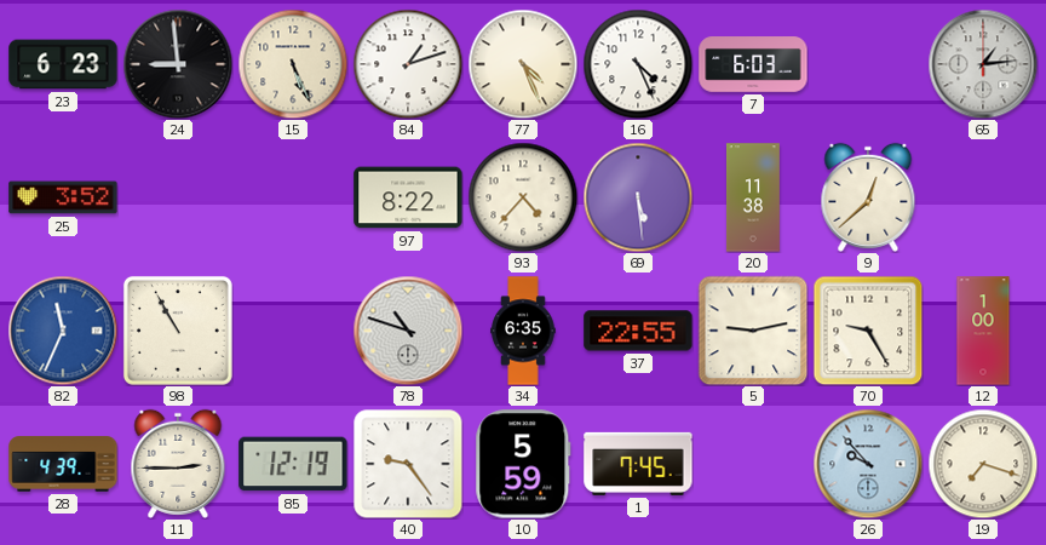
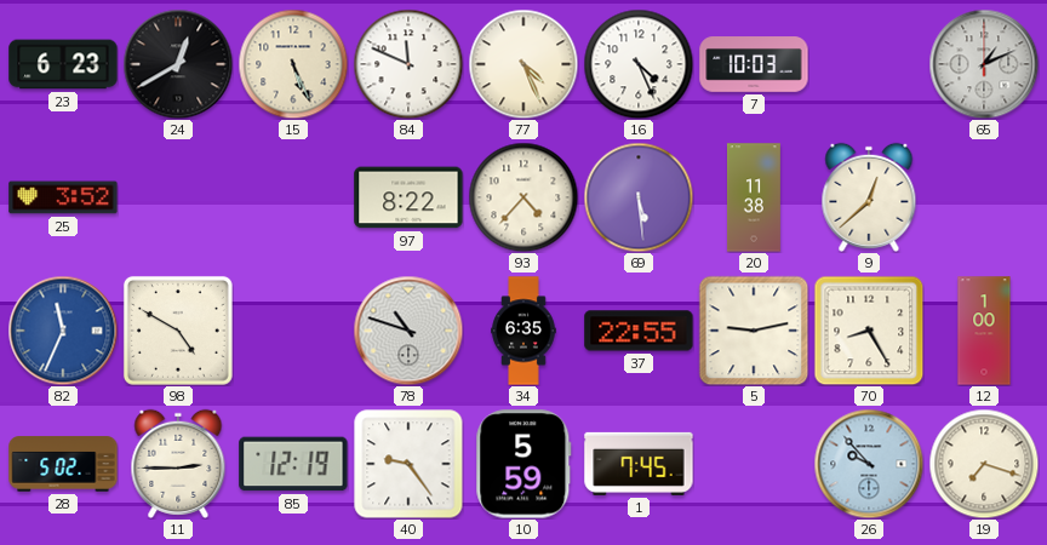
24: 8:59 -> 12:40
84: 1:12 -> 11:49
7: 6:03 -> 10:03
65: 1:14 -> 1:11
98: 10:55 -> 4:50
70: 9:25 -> 8:25
28: 4:39 -> 5:02
